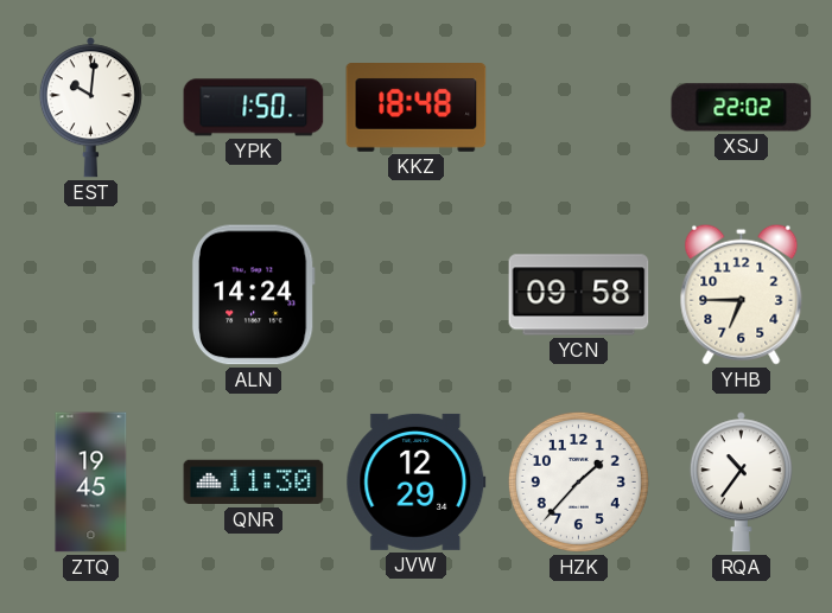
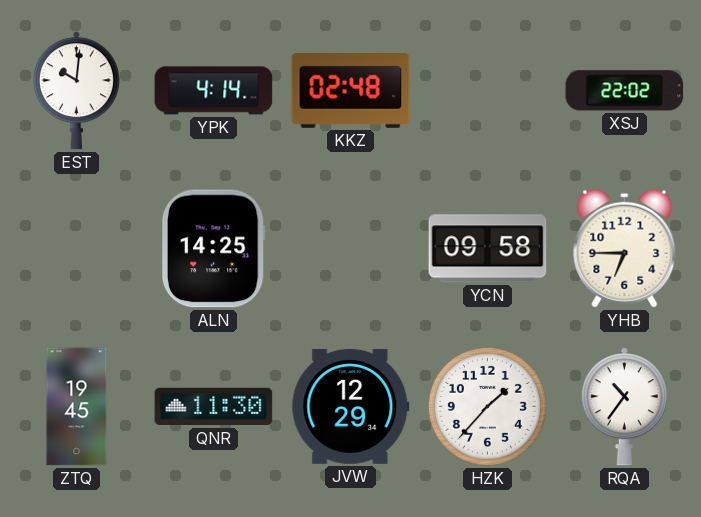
YPK: 1:50 -> 4:14
KKZ: 18:48 -> 02:48
ALN: 14:24 -> 14:25
